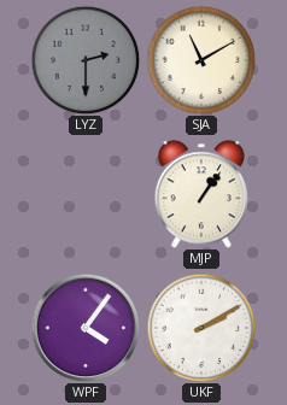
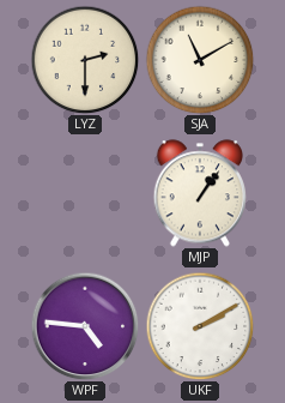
LYZ dial: grey -> cream
WPF: 4:06 -> 4:46
